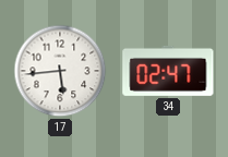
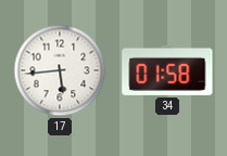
34: 02:47 -> 01:58
